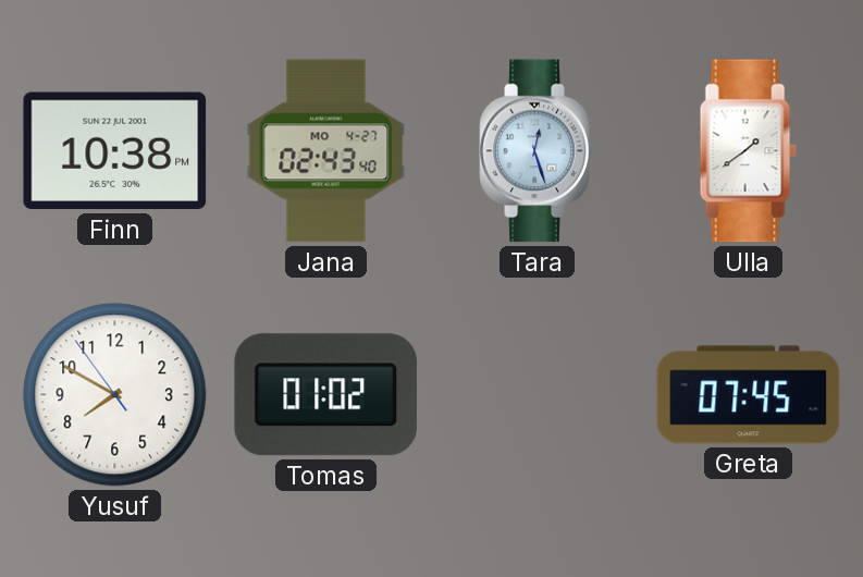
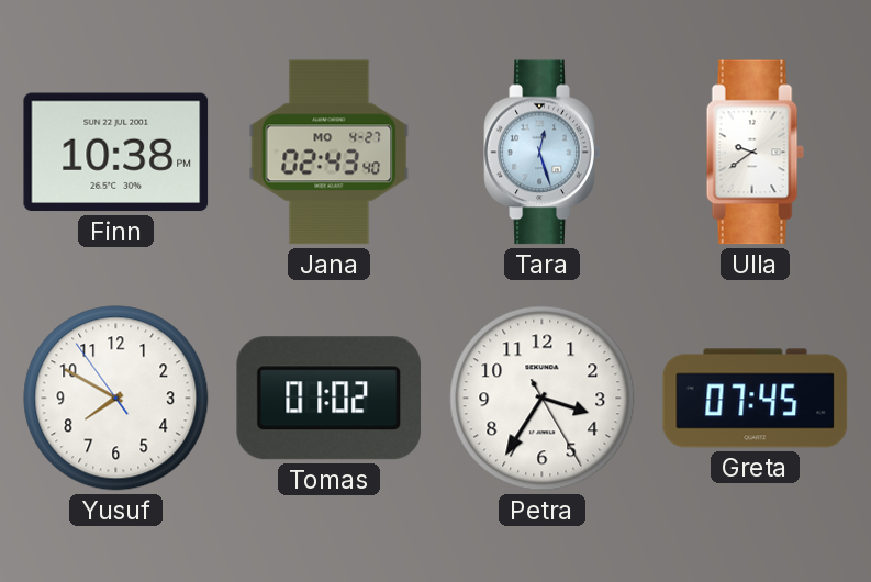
Ulla: 1:39 -> 9:39
Petra: none -> 3:35
